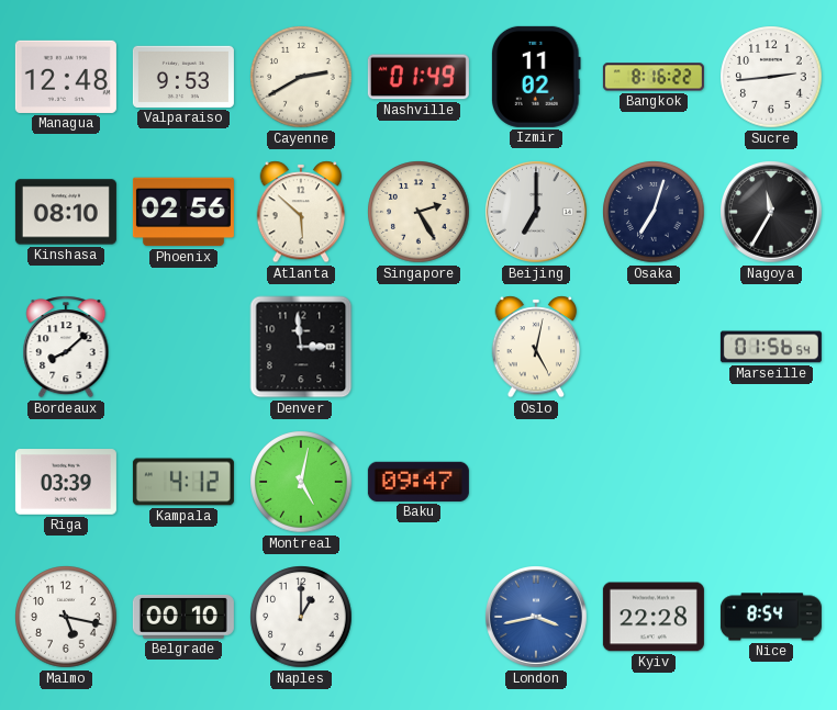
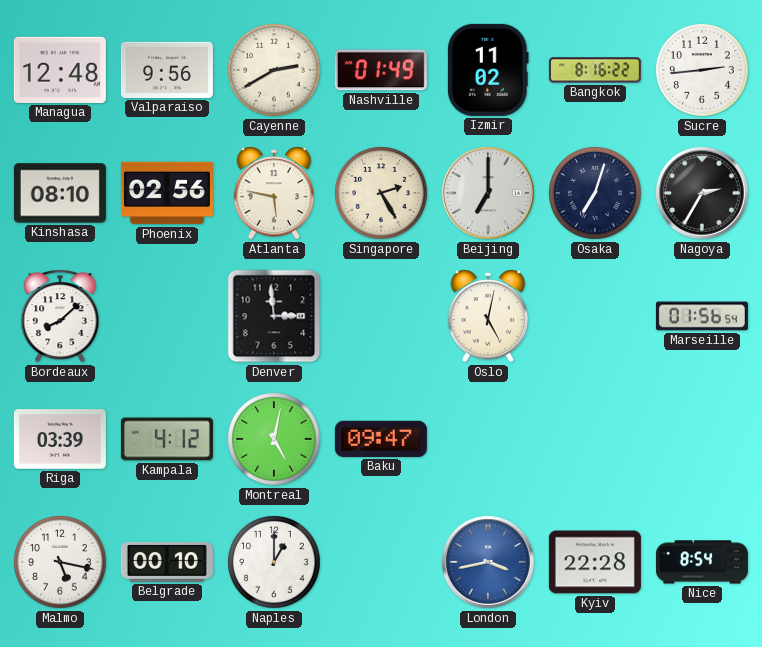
Valparaiso: 9:53 -> 9:56
Atlanta: 5:52 -> 5:47
Nagoya: 11:35 -> 2:35
